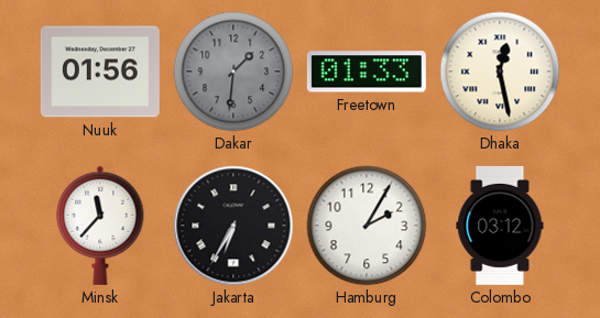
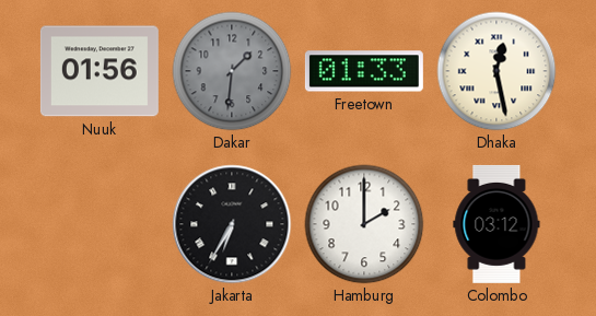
Minsk: 11:37 -> none
Hamburg: 2:05 -> 2:00
